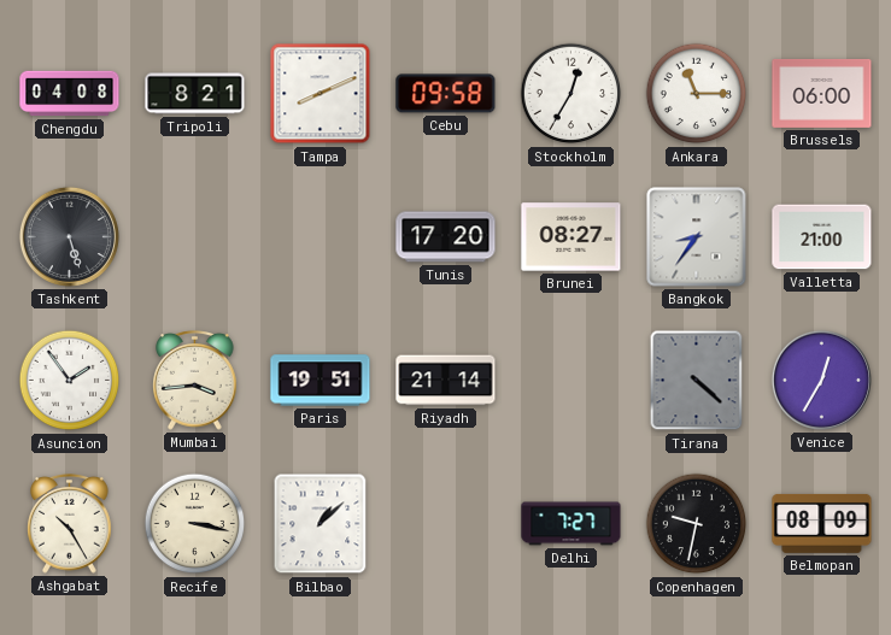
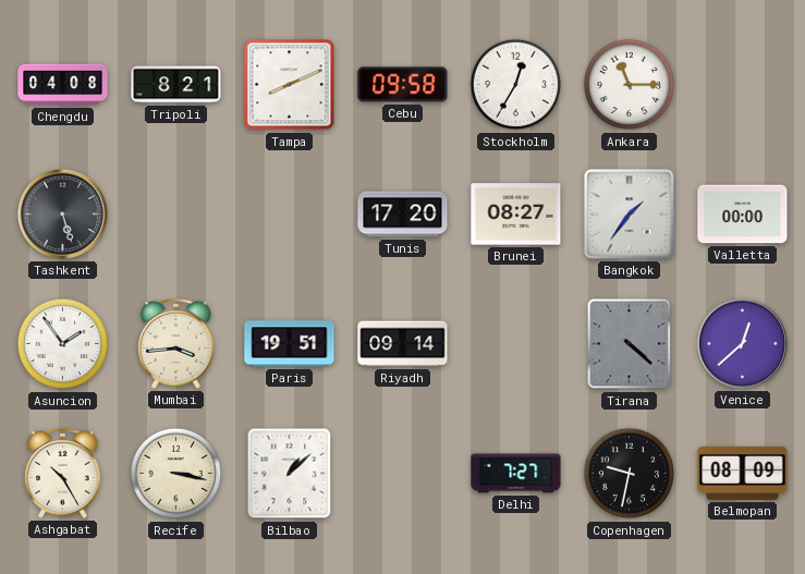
Brussels: 06:00 -> none
Bangkok: 8:36 -> 1:36
Valletta: 21:00 -> 00:00
Riyadh: 21:14 -> 09:14
Venice: 12:35 -> 12:38
